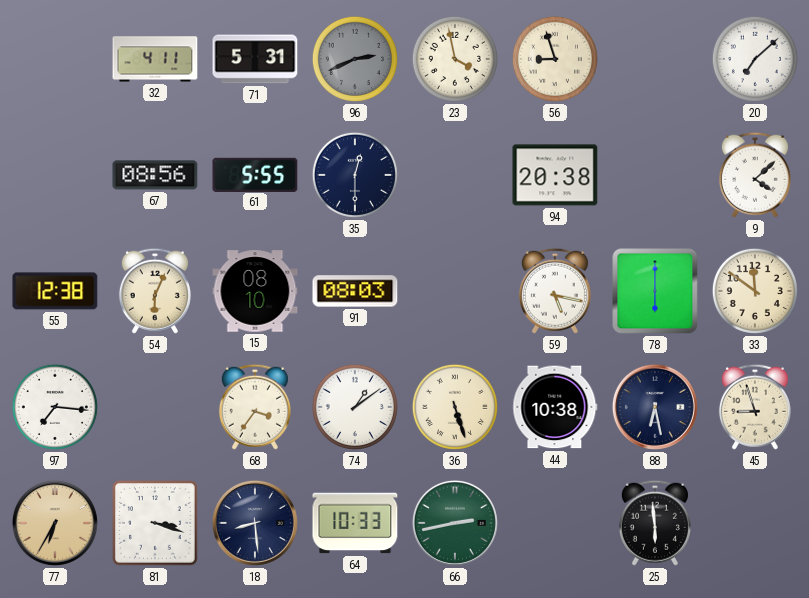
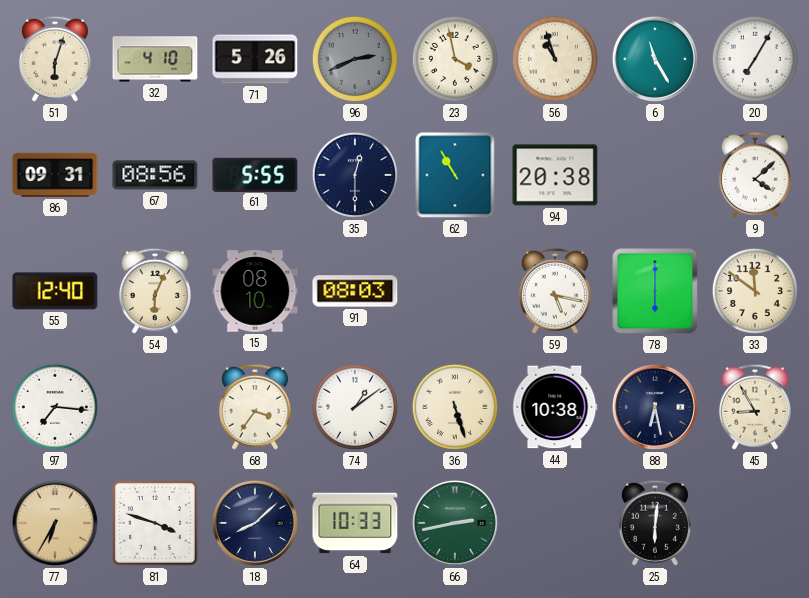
51: none -> 6:03
32: 4:11 -> 4:10
71: 5:31 -> 5:26
56: 8:57 -> 10:57
6: none -> 11:25
20: 7:08 -> 7:05
86: none -> 09:31
62: none -> 10:55
55: 12:38 -> 12:40
45: 8:57 -> 8:55
81: 3:18 -> 3:48
18: 8:29 -> 8:08
25: 5:59 -> 6:01
